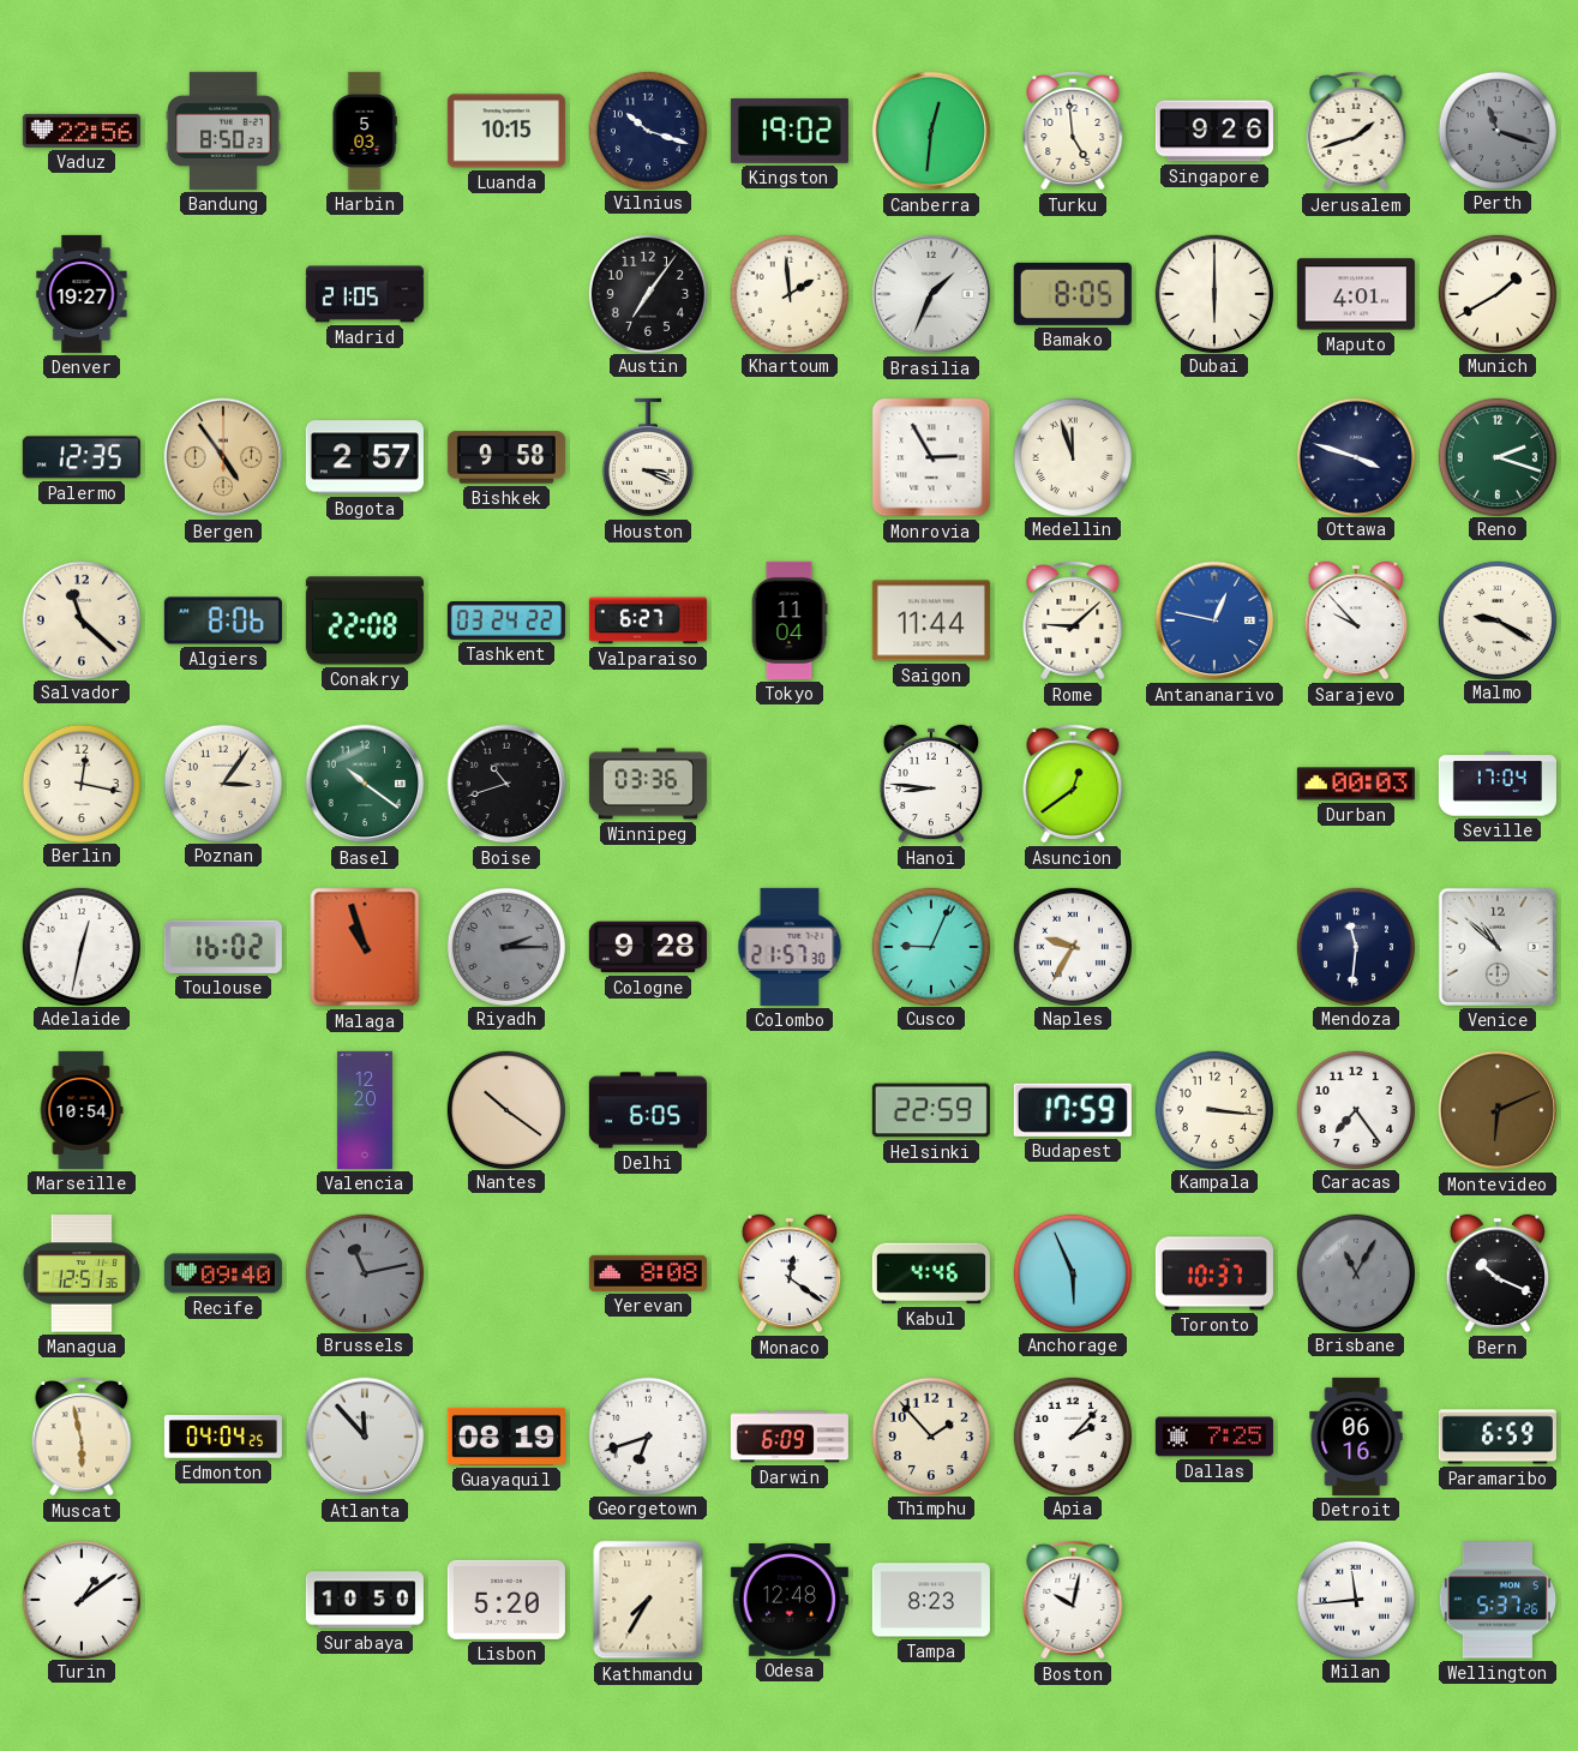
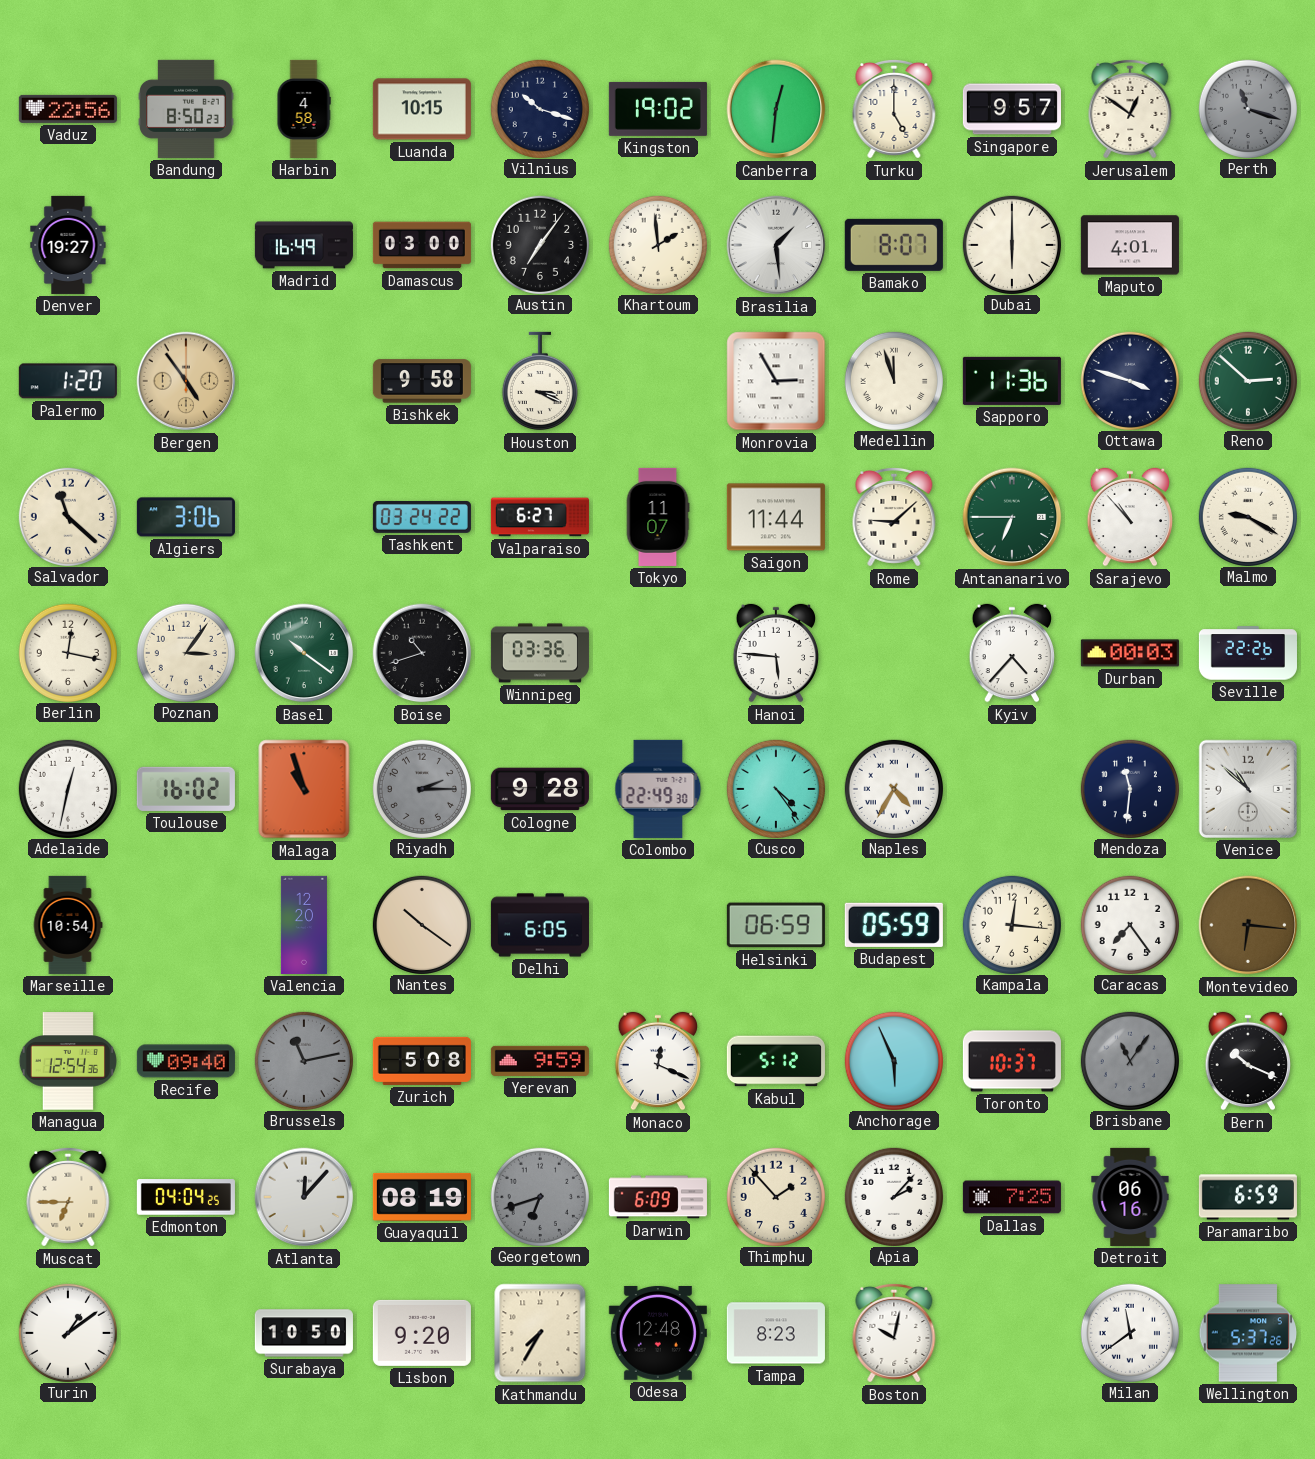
Harbin: 5:03 -> 4:58
Turku: 4:59 -> 5:00
Singapore: 9:26 -> 9:57
Jerusalem: 1:42 -> 12:51
Madrid: 21:05 -> 16:49
Damascus: none -> 03:00
Brasilia: 1:34 -> 1:29
Bamako: 8:05 -> 8:07
Munich: 1:40 -> none
Palermo: 12:35 -> 1:20
Bogota: 2:57 -> none
Sapporo: none -> 11:36
Reno: 2:18 -> 2:52
Algiers: 8:06 -> 3:06
Conakry: 22:08 -> none
Tokyo: 11:04 -> 11:07
Antananarivo: 12:47 -> 6:45
Antananarivo dial: blue -> green
Sarajevo: 9:53 -> 10:53
Hanoi: 8:46 -> 5:46
Asuncion: 12:39 -> none
Kyiv: none -> 4:37
Seville: 17:04 -> 22:26
Colombo: 21:57 -> 22:49
Cusco: 9:04 -> 4:24
Naples: 9:35 -> 4:35
Helsinki: 22:59 -> 06:59
Budapest: 17:59 -> 05:59
Kampala: 3:16 -> 12:16
Montevideo: 6:11 -> 6:16
Managua: 12:51 -> 12:54
Zurich: none -> 5:08
Yerevan: 8:08 -> 9:59
Monaco: 12:21 -> 12:19
Kabul: 4:46 -> 5:12
Brisbane: 11:05 -> 11:06
Muscat: 5:58 -> 6:45
Atlanta: 11:53 -> 12:07
Georgetown dial: white -> grey
Lisbon: 5:20 -> 9:20
Milan: 11:44 -> 11:39
